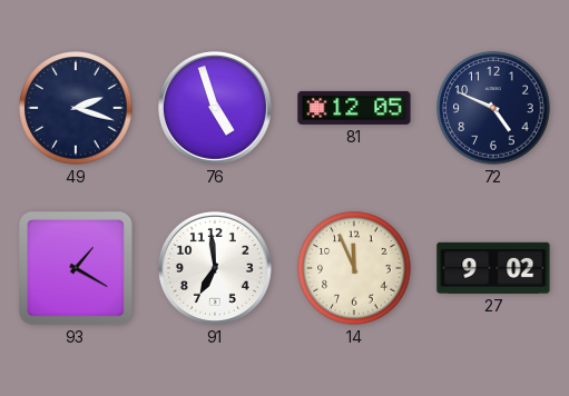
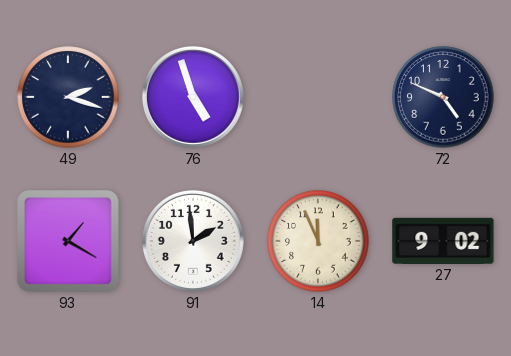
81: 12:05 -> none
91: 6:59 -> 1:59
